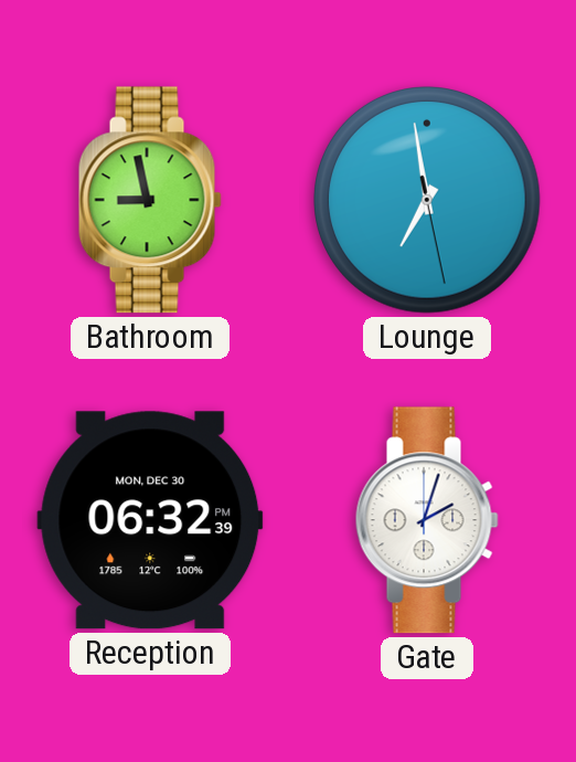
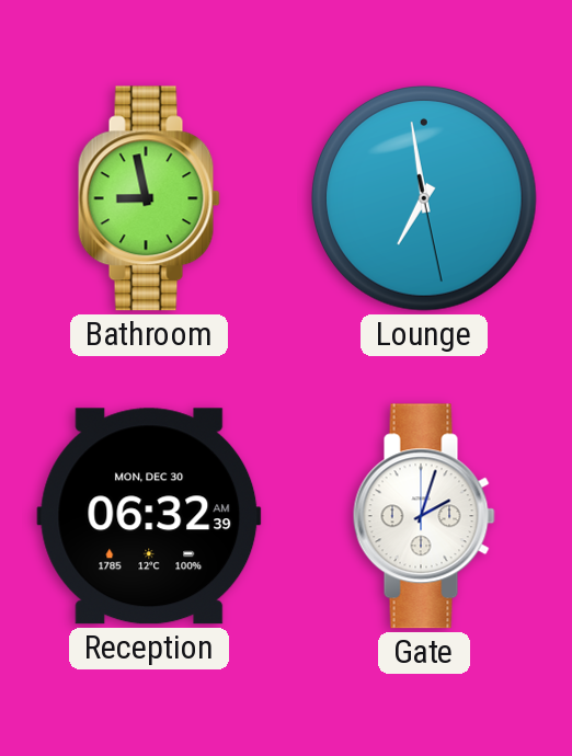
Reception: 06:32:39 PM -> 06:32:39 AM
